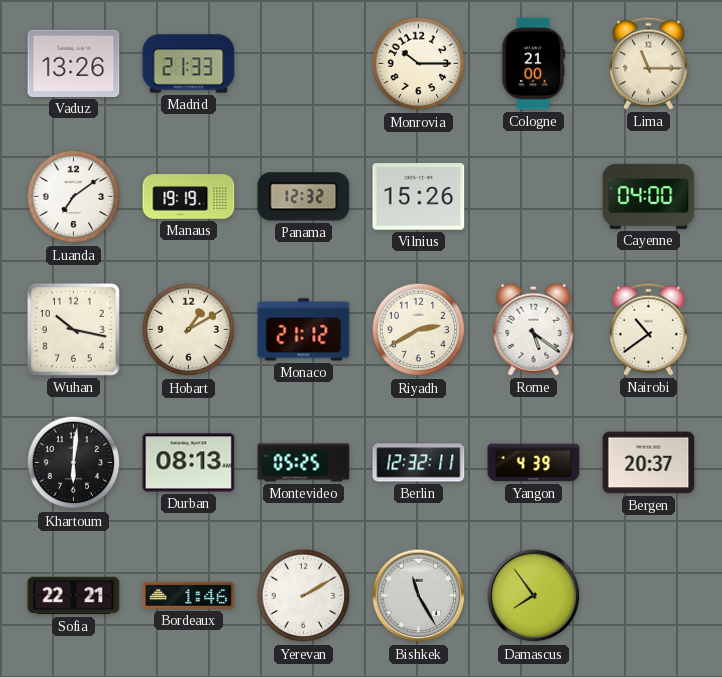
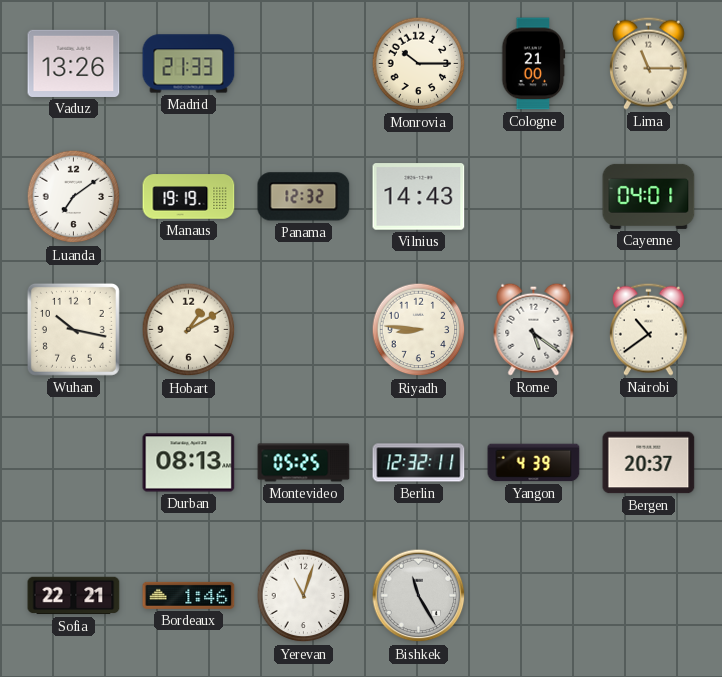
Vilnius: 15:26 -> 14:43
Cayenne: 04:00 -> 04:01
Monaco: 21:12 -> none
Riyadh: 2:40 -> 8:46
Khartoum: 6:01 -> none
Yerevan: 2:10 -> 11:03
Damascus: 7:54 -> none
